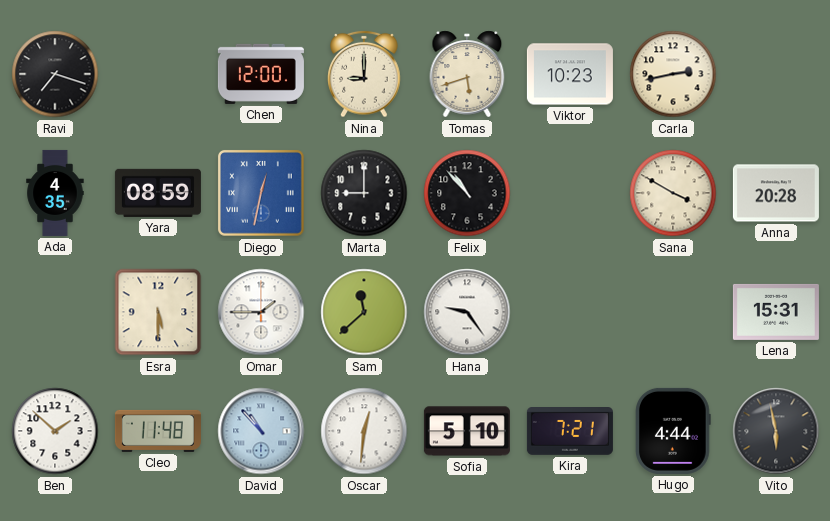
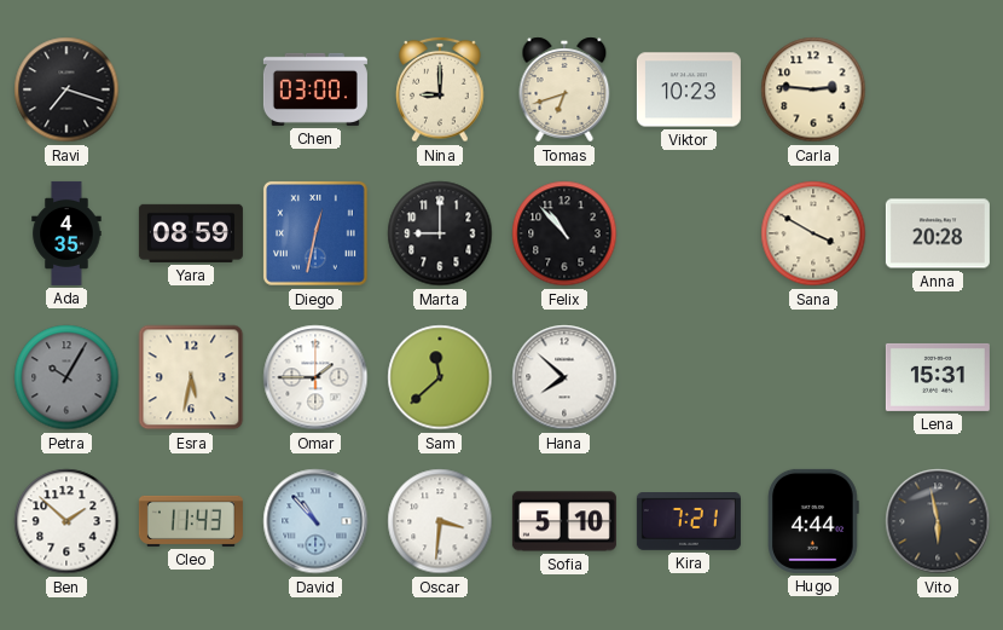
Chen: 12:00 -> 03:00
Tomas: 5:42 -> 6:42
Carla: 2:43 -> 2:46
Petra: none -> 10:05
Esra: 5:30 -> 5:32
Hana: 9:24 -> 7:52
Cleo: 11:48 -> 11:43
Oscar: 12:31 -> 3:31
